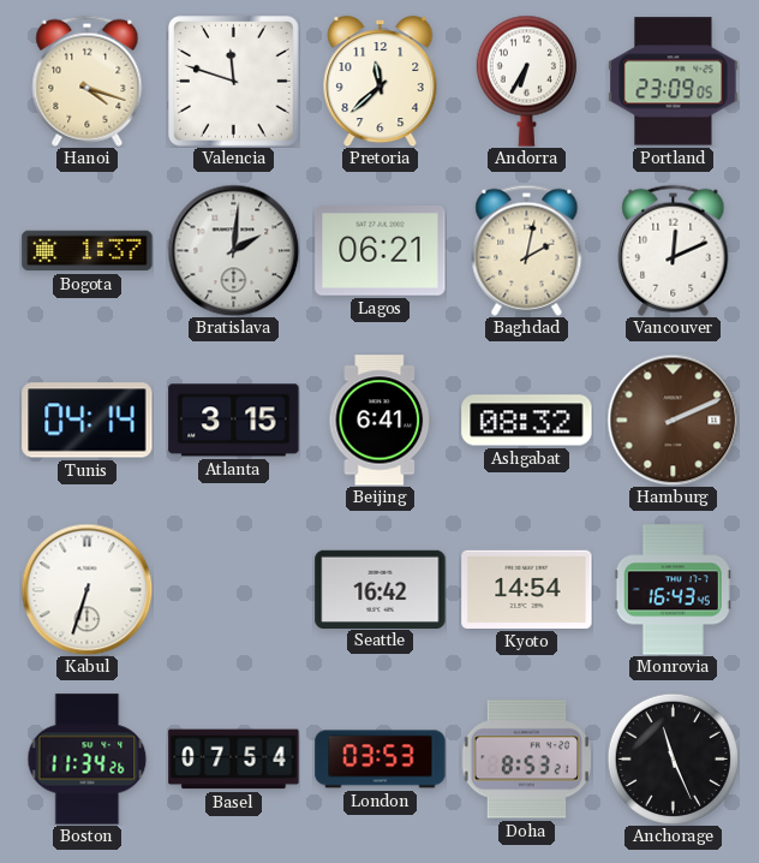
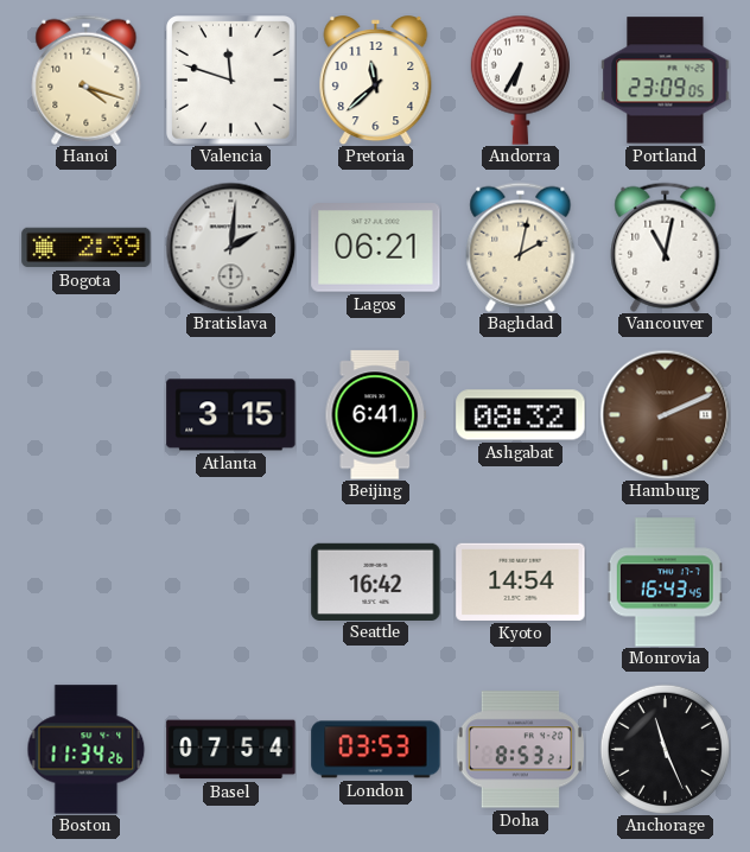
Bogota: 1:37 -> 2:39
Vancouver: 12:11 -> 11:02
Tunis: 04:14 -> none
Kabul: 6:33 -> none
